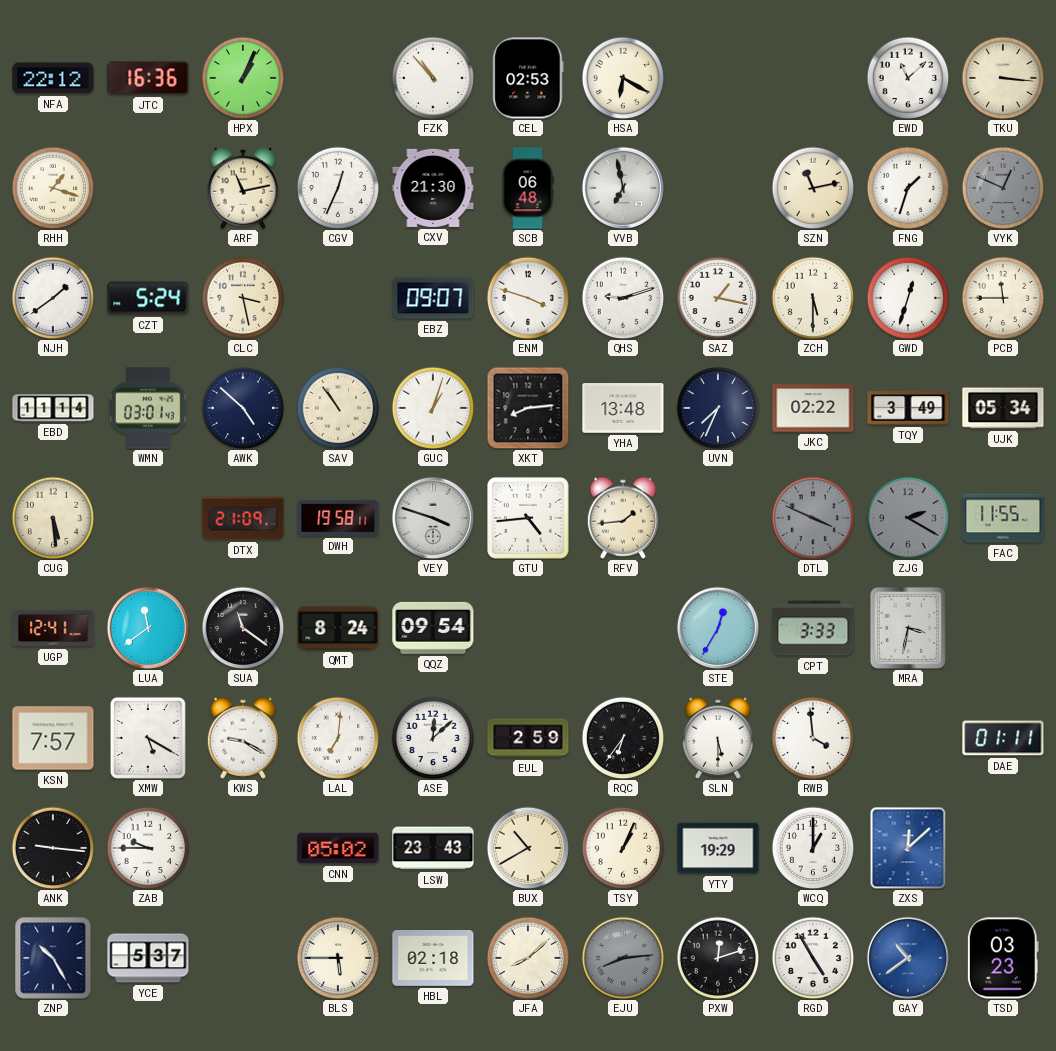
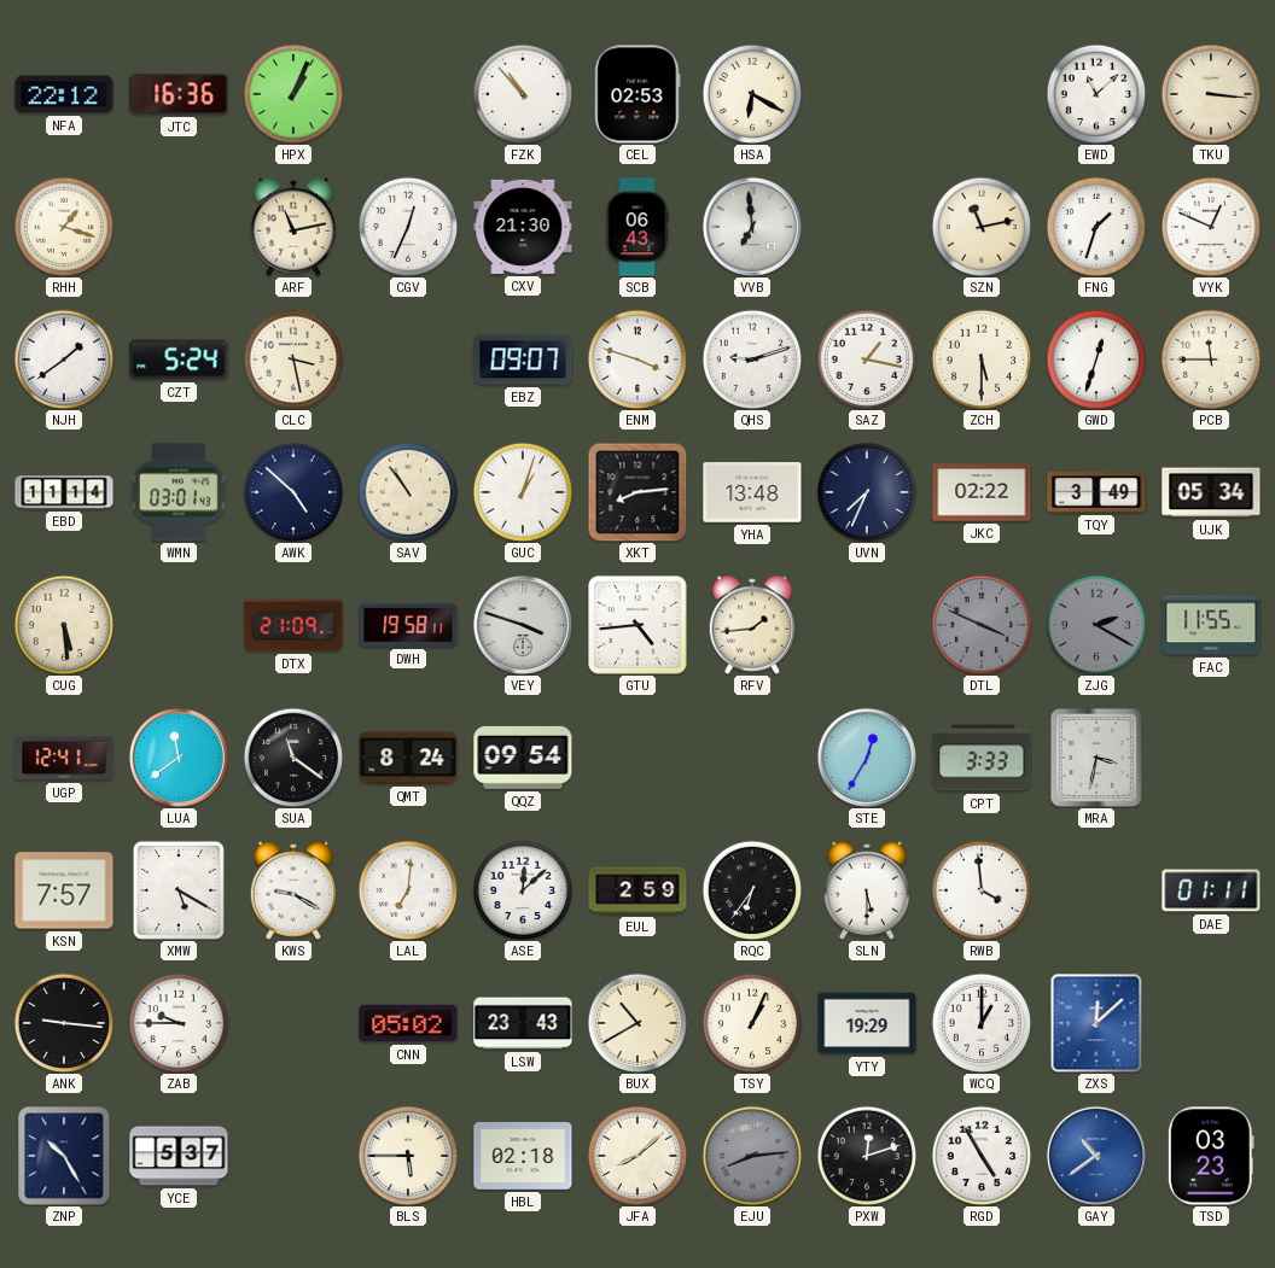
SCB: 06:48 -> 06:43
VVB: 6:58 -> 6:59
VYK dial: grey -> white
